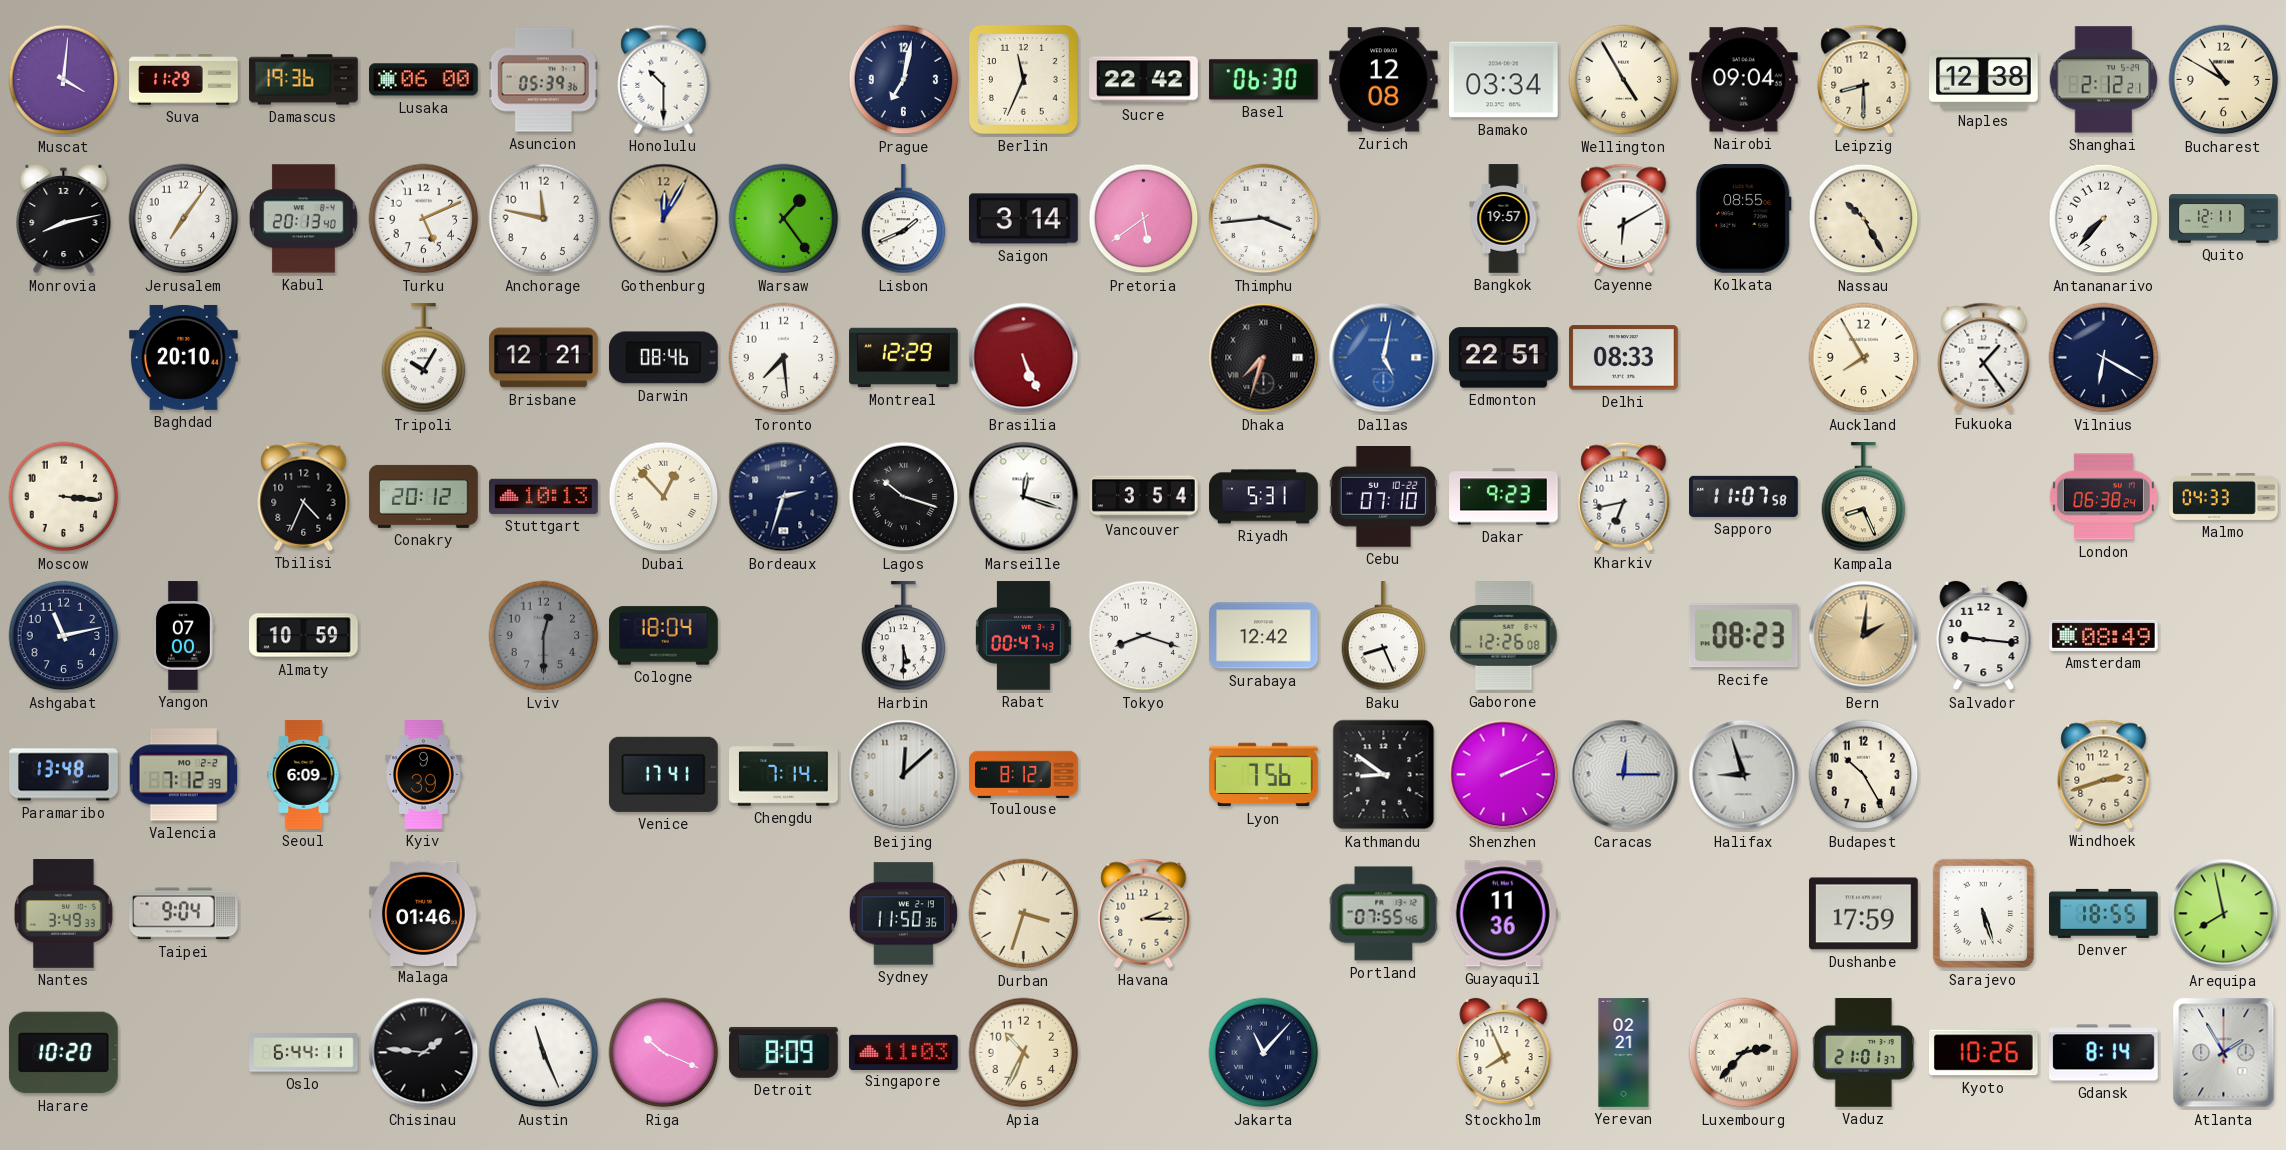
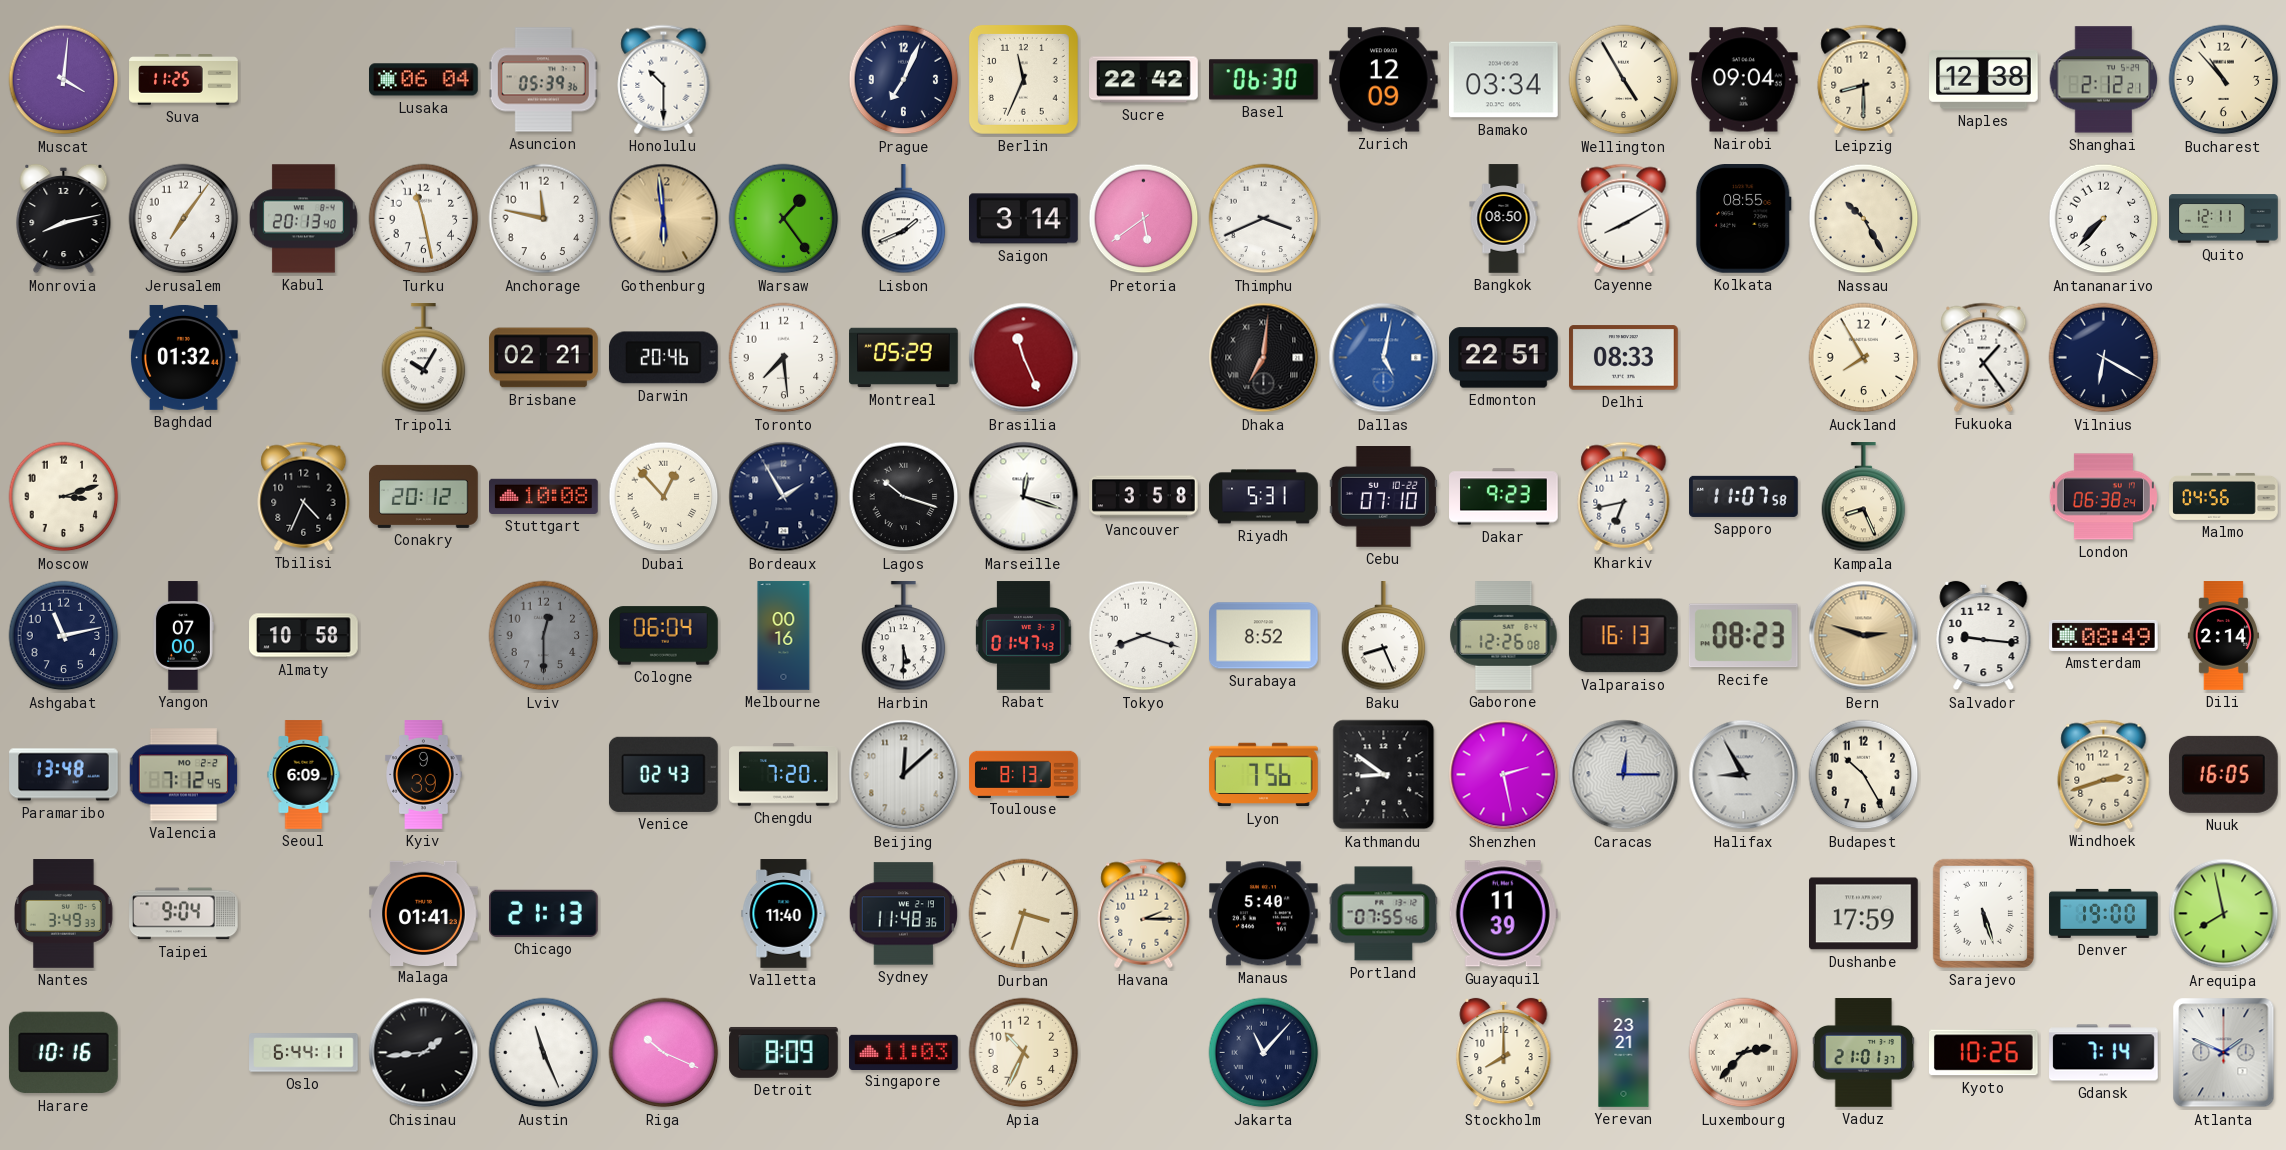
Suva: 11:29 -> 11:25
Damascus: 19:36 -> none
Lusaka: 06:00 -> 06:04
Prague: 7:02 -> 7:04
Zurich: 12:08 -> 12:09
Bucharest: 10:50 -> 10:53
Turku: 5:11 -> 11:28
Gothenburg: 12:05 -> 5:59
Thimphu: 3:44 -> 3:41
Bangkok: 19:57 -> 08:50
Cayenne: 6:10 -> 8:10
Baghdad: 20:10 -> 01:32
Brisbane: 12:21 -> 02:21
Darwin: 08:46 -> 20:46
Montreal: 12:29 -> 05:29
Brasilia: 5:26 -> 11:26
Dhaka: 7:33 -> 7:01
Moscow: 3:16 -> 3:12
Stuttgart: 10:13 -> 10:08
Bordeaux: 2:33 -> 1:55
Vancouver: 3:54 -> 3:58
Malmo: 04:33 -> 04:56
Almaty: 10:59 -> 10:58
Cologne: 18:04 -> 06:04
Melbourne: none -> 00:16
Rabat: 00:47 -> 01:47
Surabaya: 12:42 -> 8:52
Valparaiso: none -> 16:13
Bern: 2:01 -> 2:48
Dili: none -> 2:14
Valencia: 7:12:39 -> 7:12:45
Venice: 17:41 -> 02:43
Chengdu: 7:14 -> 7:20
Toulouse: 8:12 -> 8:13
Shenzhen: 2:11 -> 2:28
Halifax: 8:57 -> 8:55
Nuuk: none -> 16:05
Malaga: 01:46 -> 01:41
Chicago: none -> 21:13
Valletta: none -> 11:40
Sydney: 11:50 -> 11:48
Manaus: none -> 5:40
Guayaquil: 11:36 -> 11:39
Denver: 18:55 -> 19:00
Harare: 10:20 -> 10:16
Chisinau: 1:46 -> 1:44
Stockholm: 7:56 -> 8:00
Yerevan: 02:21 -> 23:21
Gdansk: 8:14 -> 7:14
Atlanta: 1:55 -> 1:49
